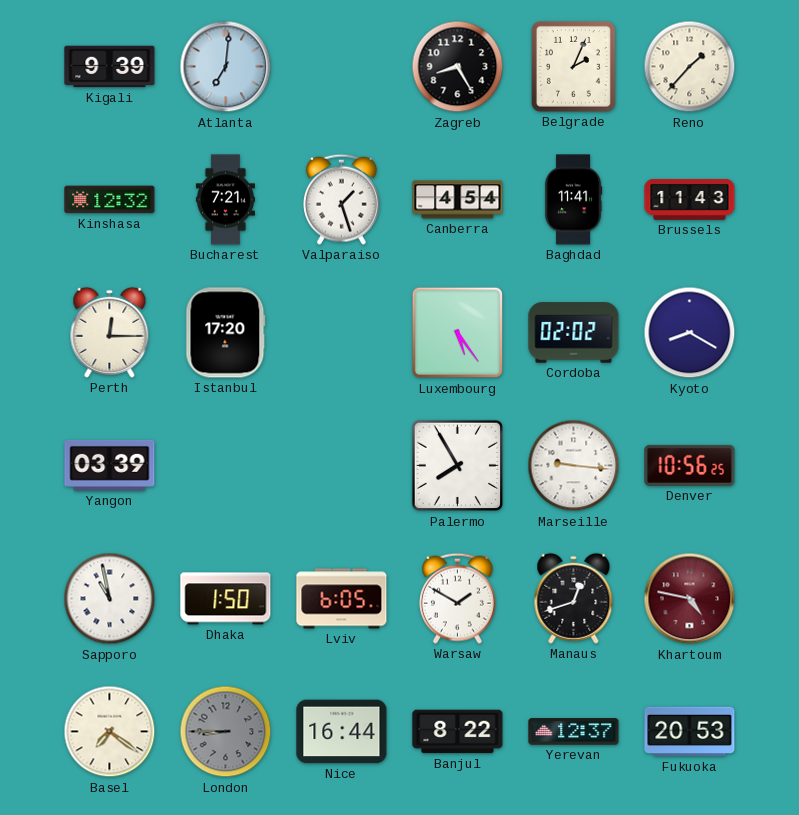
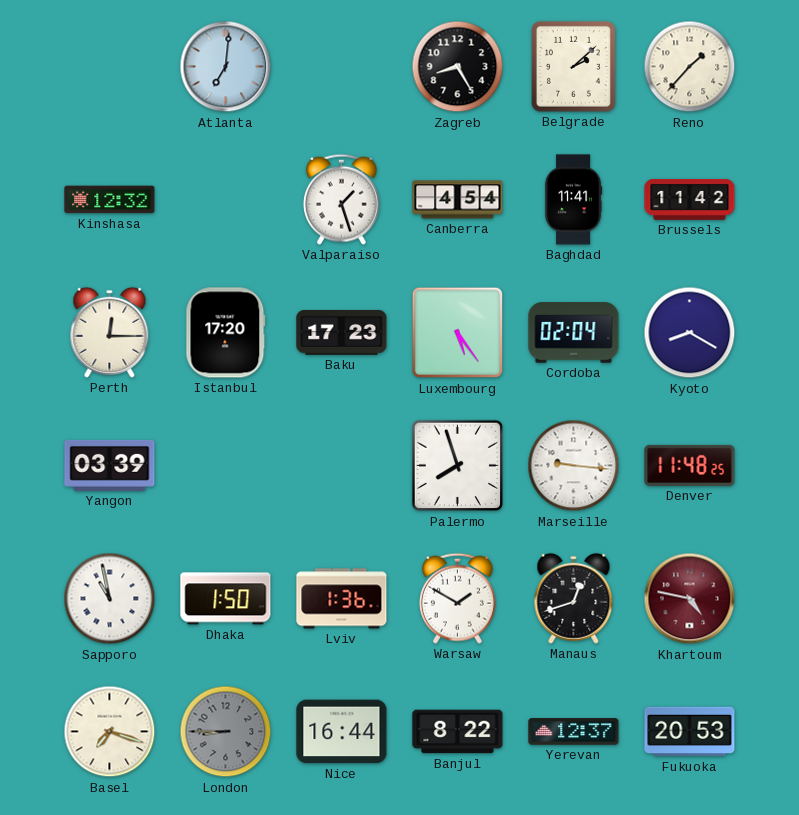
Kigali: 9:39 -> none
Belgrade: 2:04 -> 2:08
Bucharest: 7:21 -> none
Brussels: 11:43 -> 11:42
Baku: none -> 17:23
Cordoba: 02:02 -> 02:04
Palermo: 7:55 -> 7:57
Denver: 10:56 -> 11:48
Lviv: 6:05 -> 1:36
Basel: 7:21 -> 7:18
